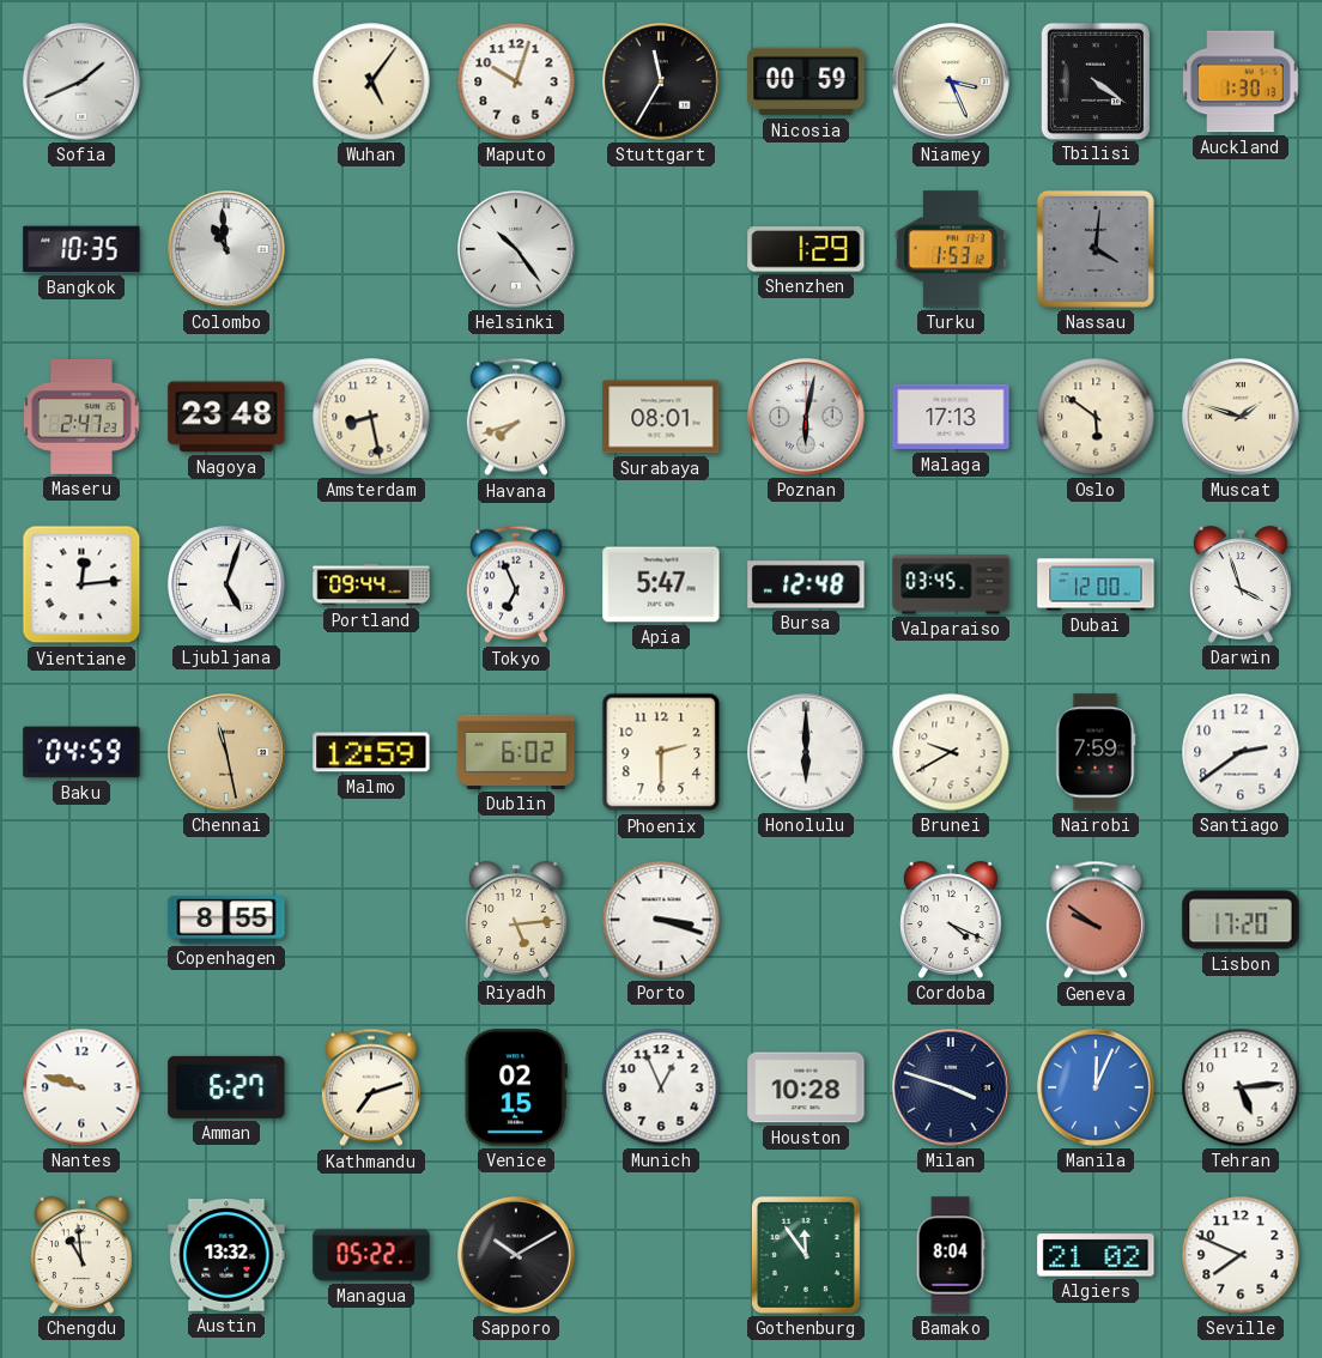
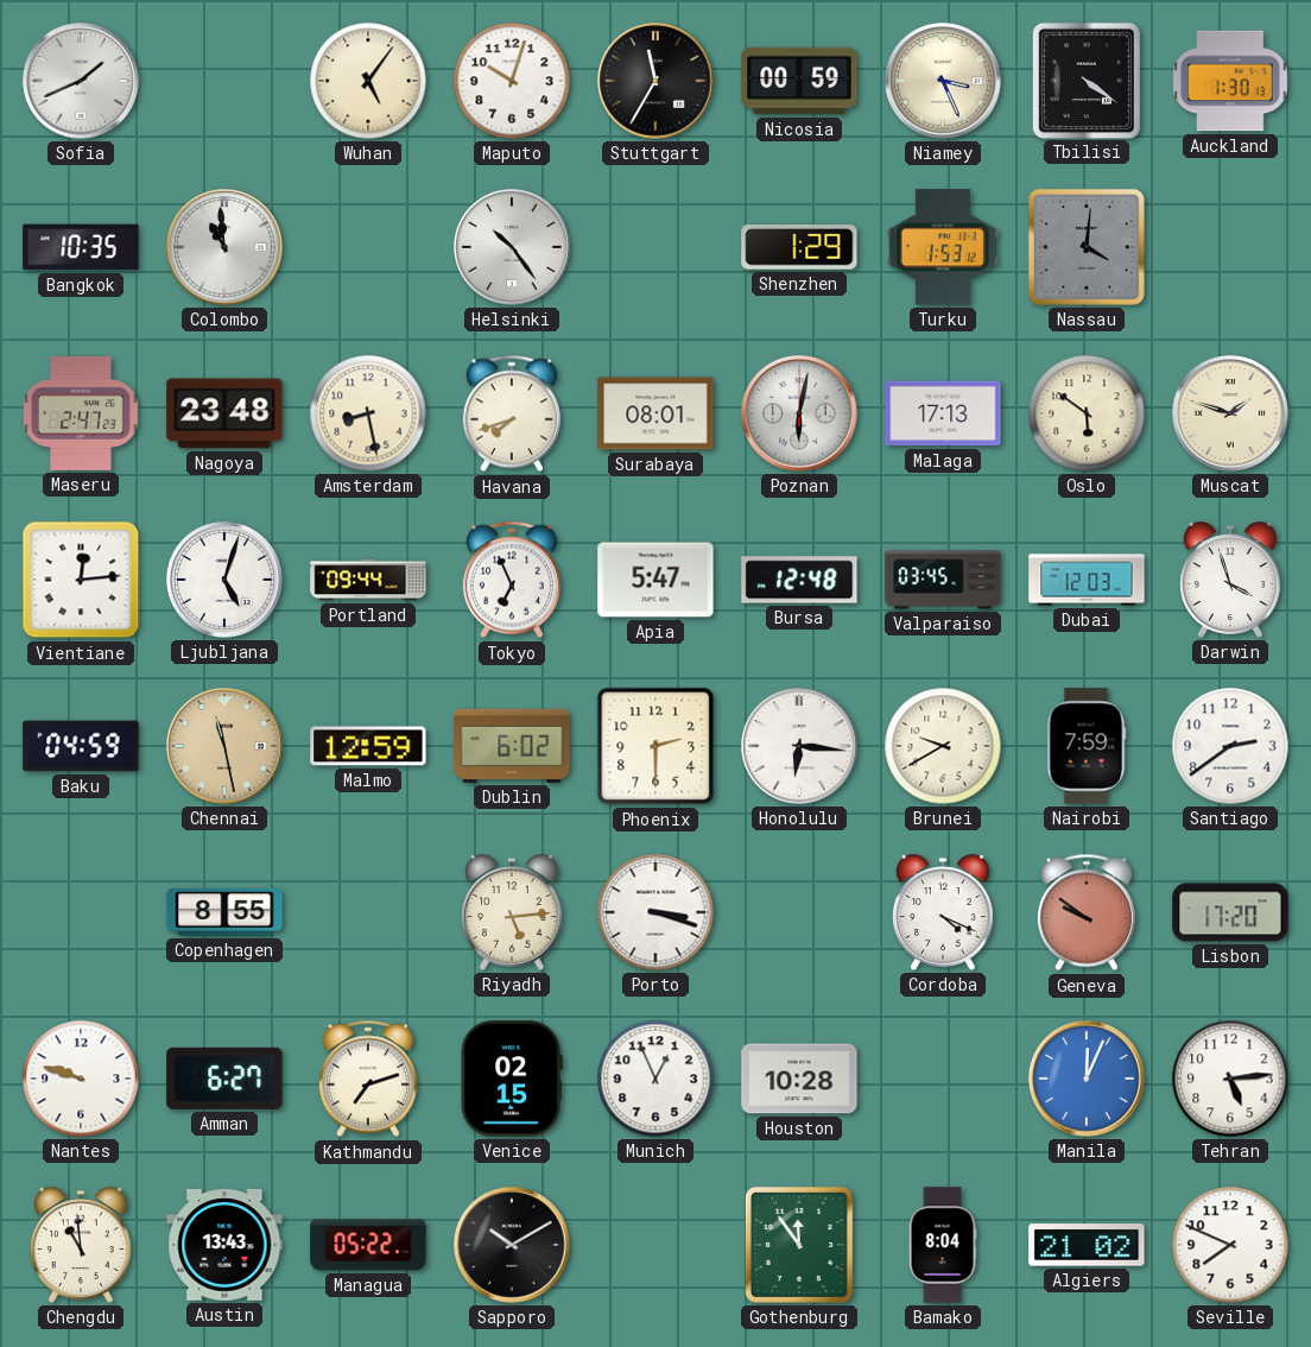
Dubai: 12:00 -> 12:03
Honolulu: 6:00 -> 6:16
Milan: 3:48 -> none
Austin: 13:32 -> 13:43
